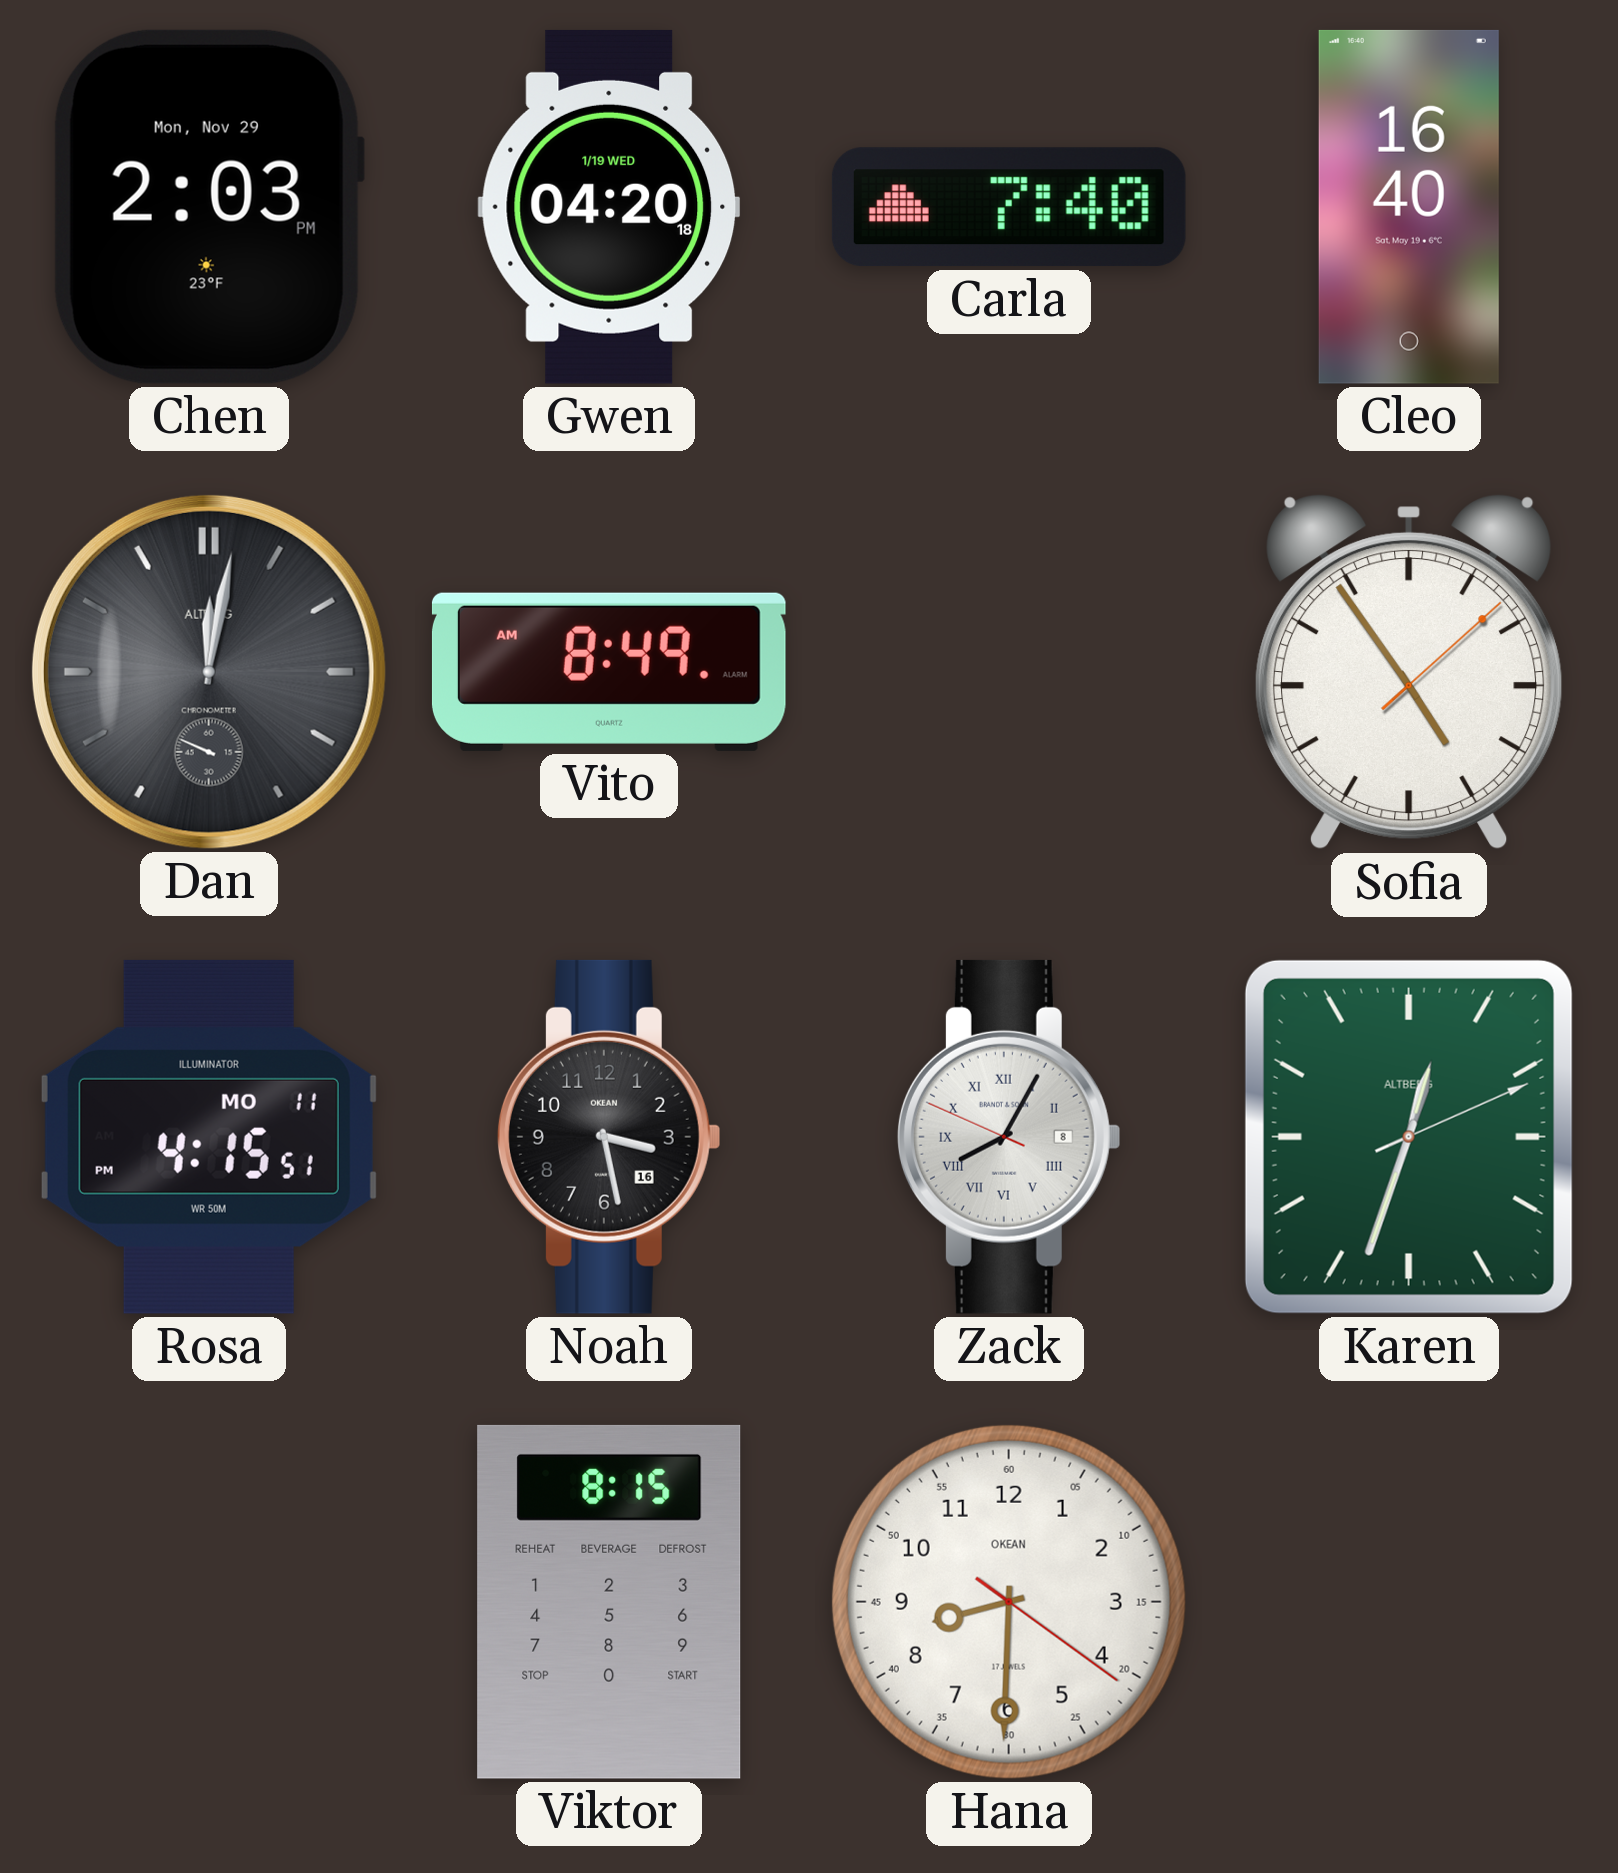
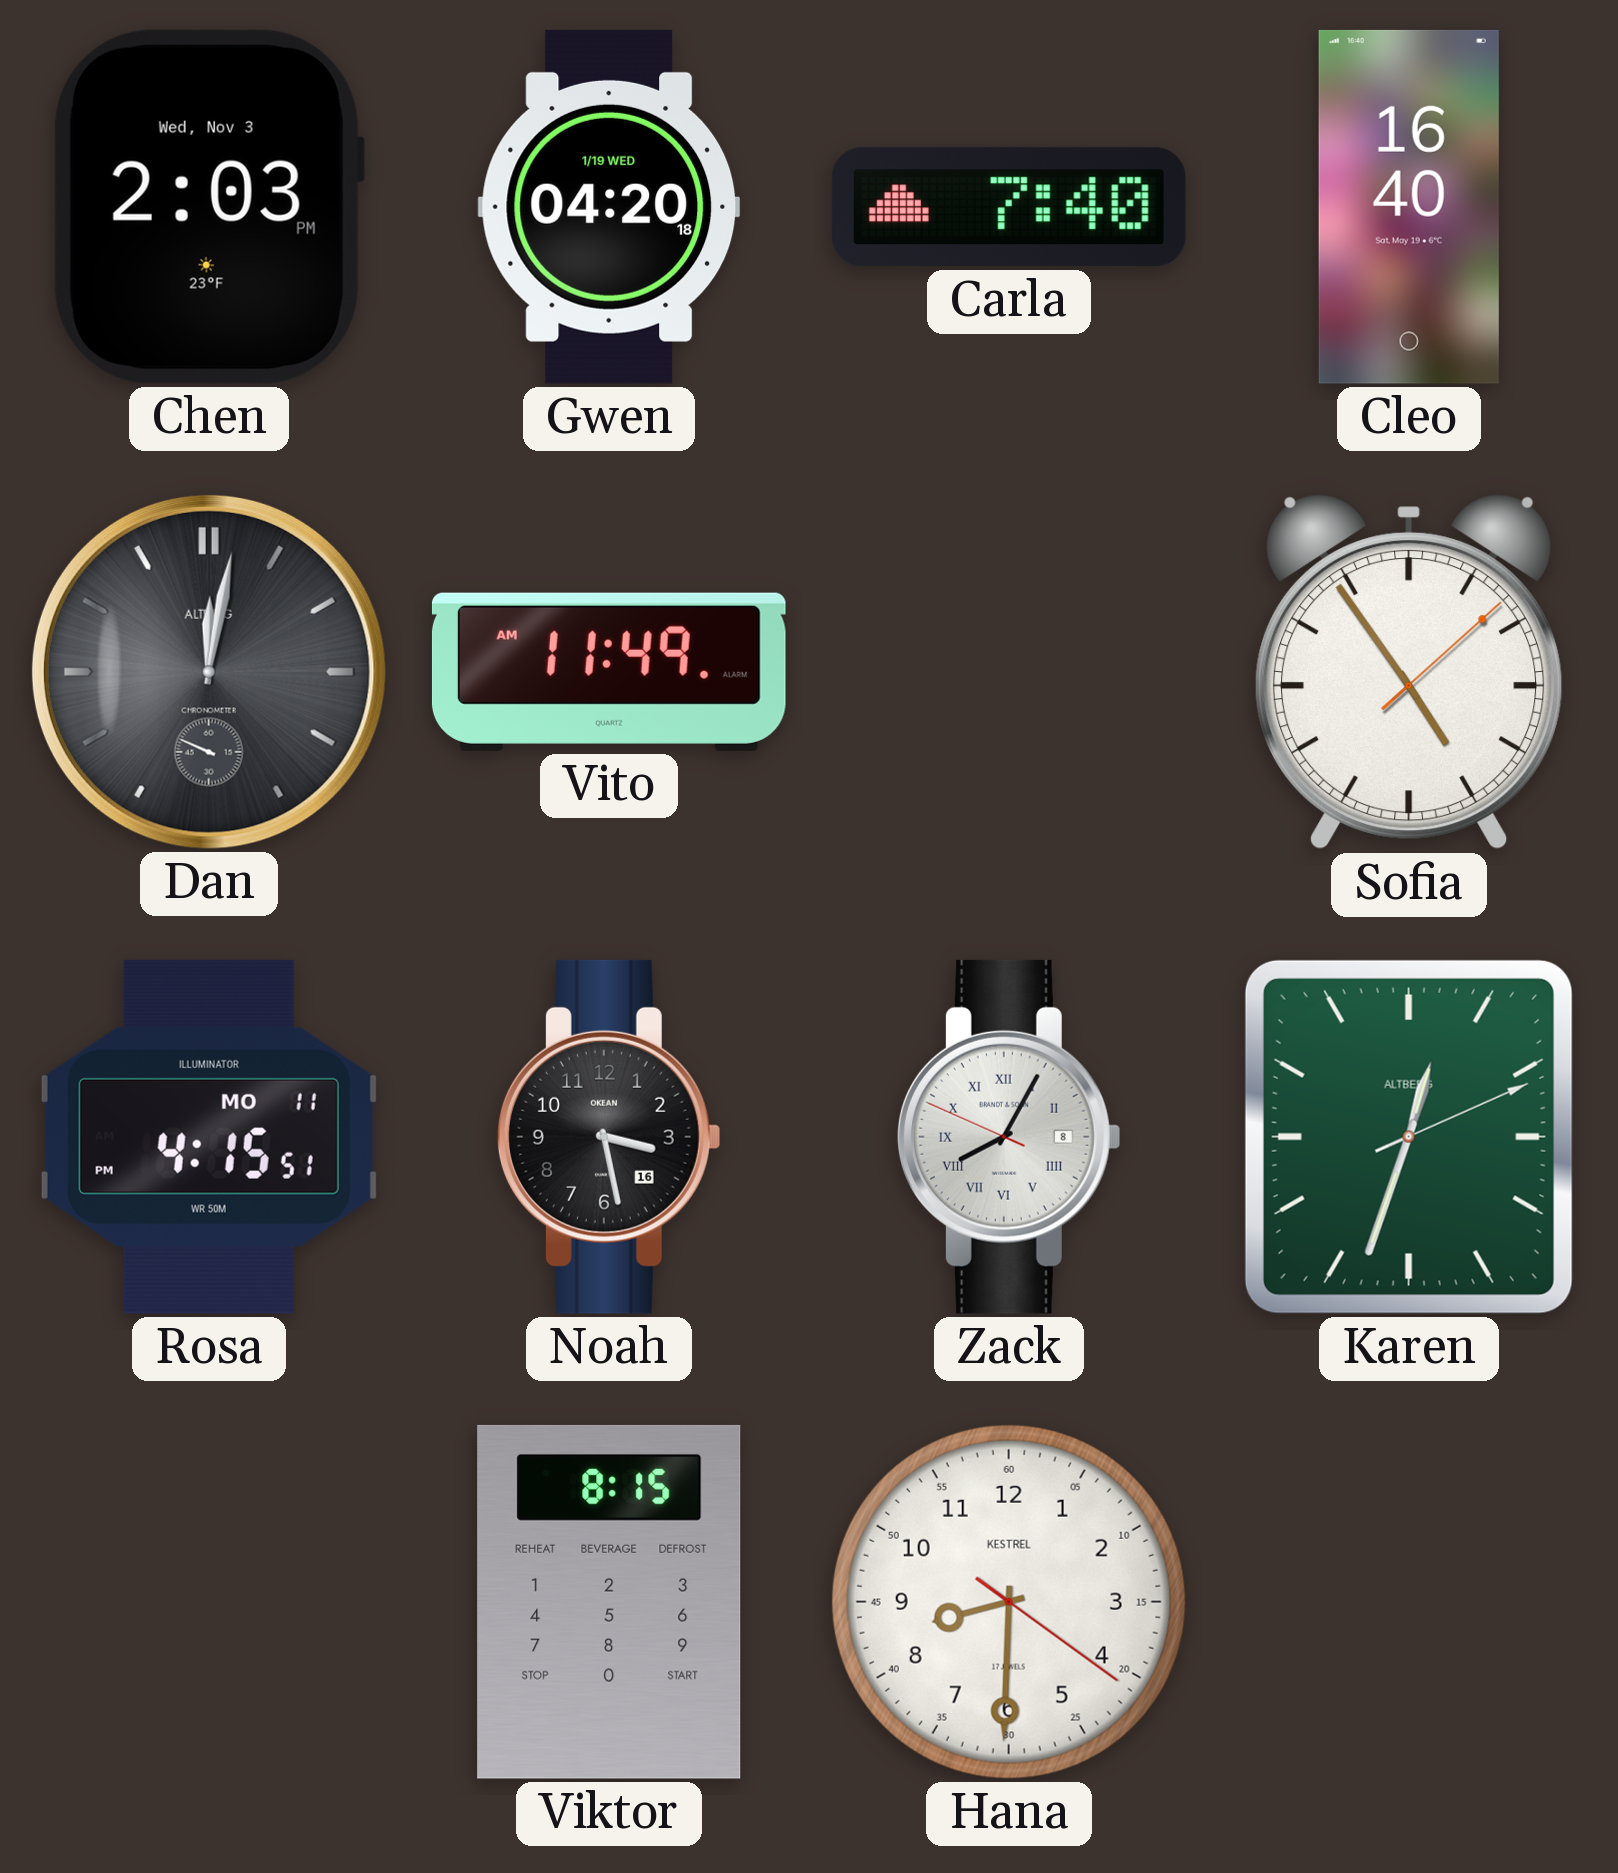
Chen date: Mon, Nov 29 -> Wed, Nov 3
Vito: 8:49 -> 11:49
Hana brand: OKEAN -> KESTREL
